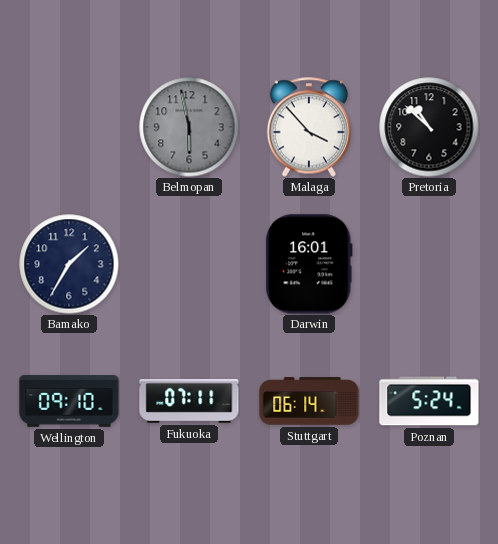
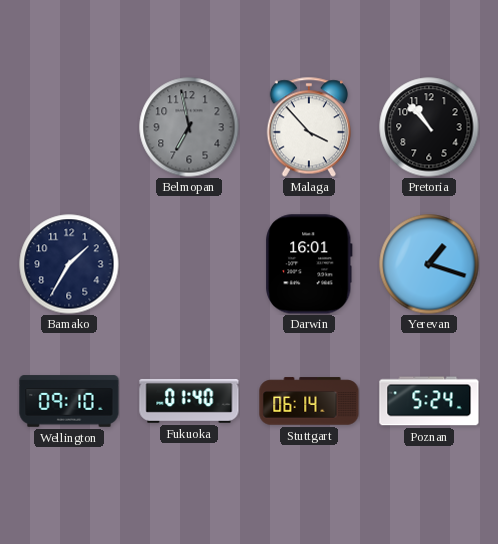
Belmopan: 5:58 -> 6:58
Pretoria: 10:52 -> 10:53
Yerevan: none -> 1:18
Fukuoka: 07:11 -> 01:40
